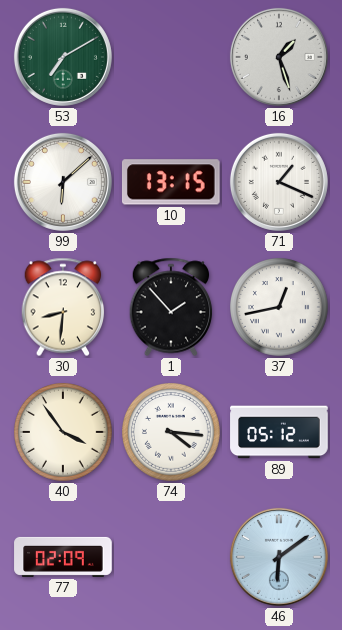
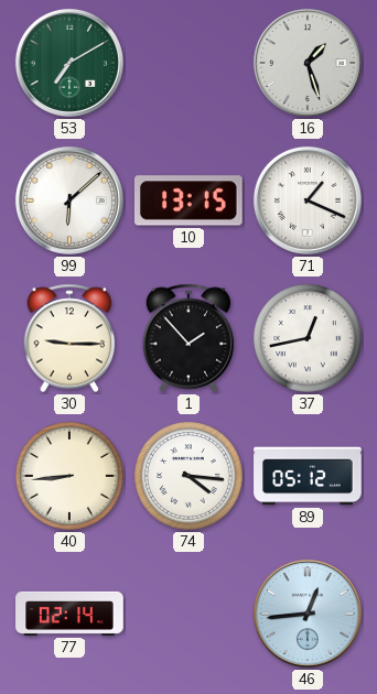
30: 8:31 -> 9:15
40: 3:54 -> 8:44
77: 02:09 -> 02:14
46: 6:09 -> 12:44
